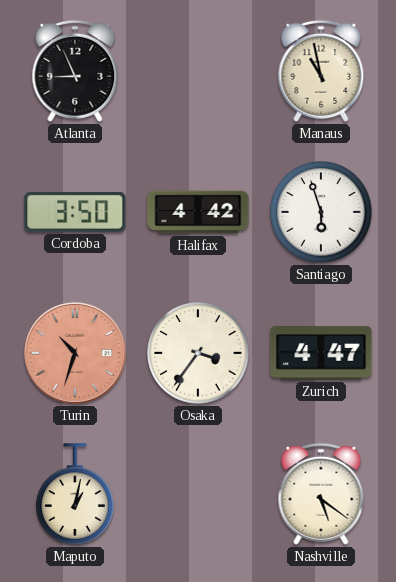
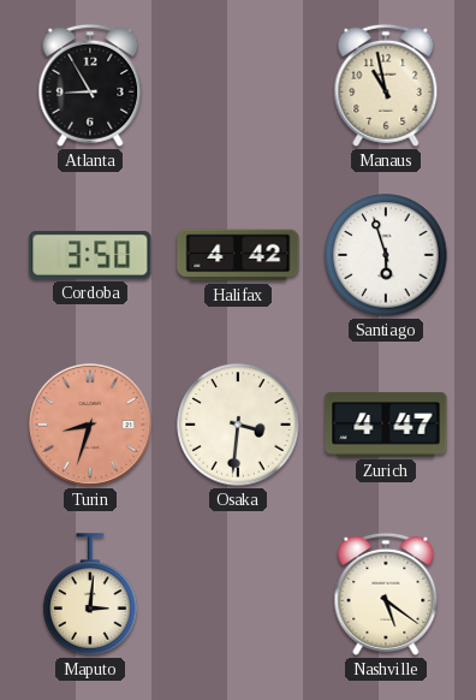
Atlanta: 8:56 -> 8:55
Turin: 10:33 -> 8:33
Osaka: 3:36 -> 3:31
Maputo: 1:02 -> 3:01
